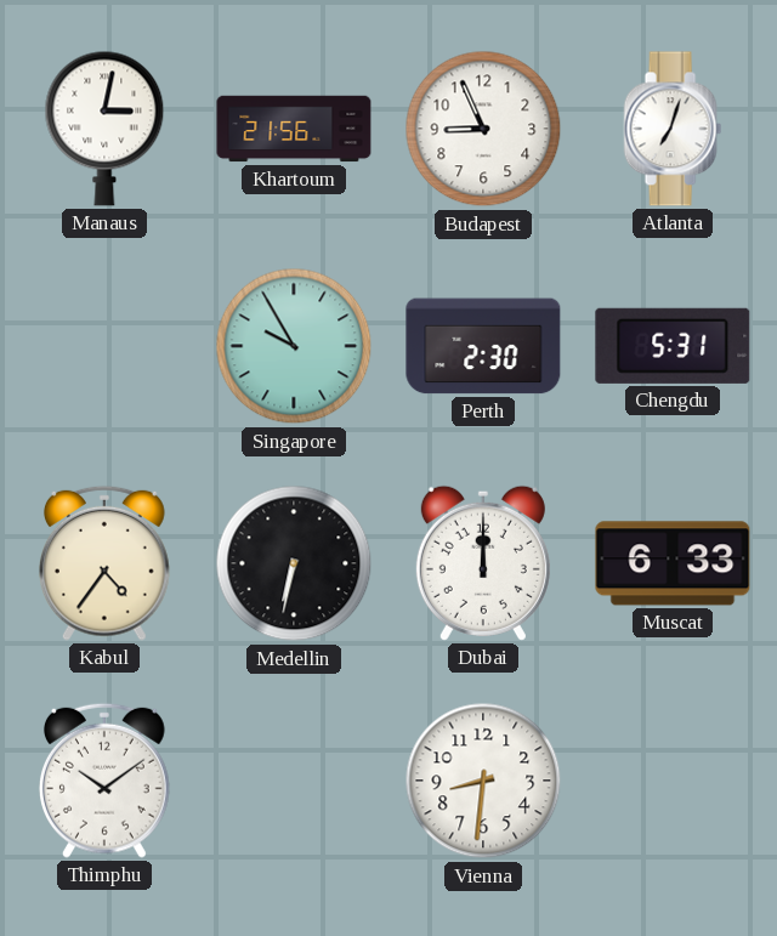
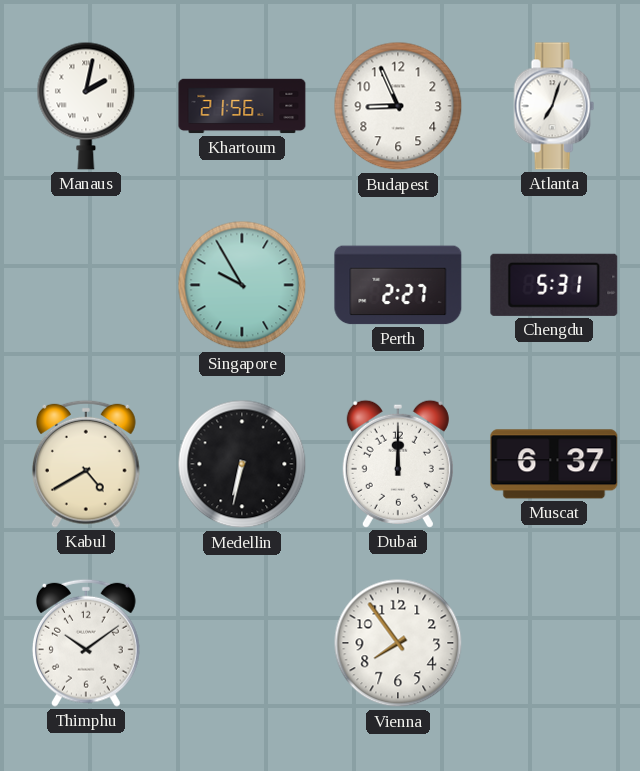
Manaus: 3:02 -> 2:02
Perth: 2:30 -> 2:27
Kabul: 4:36 -> 4:40
Muscat: 6:33 -> 6:37
Vienna: 8:31 -> 7:54
